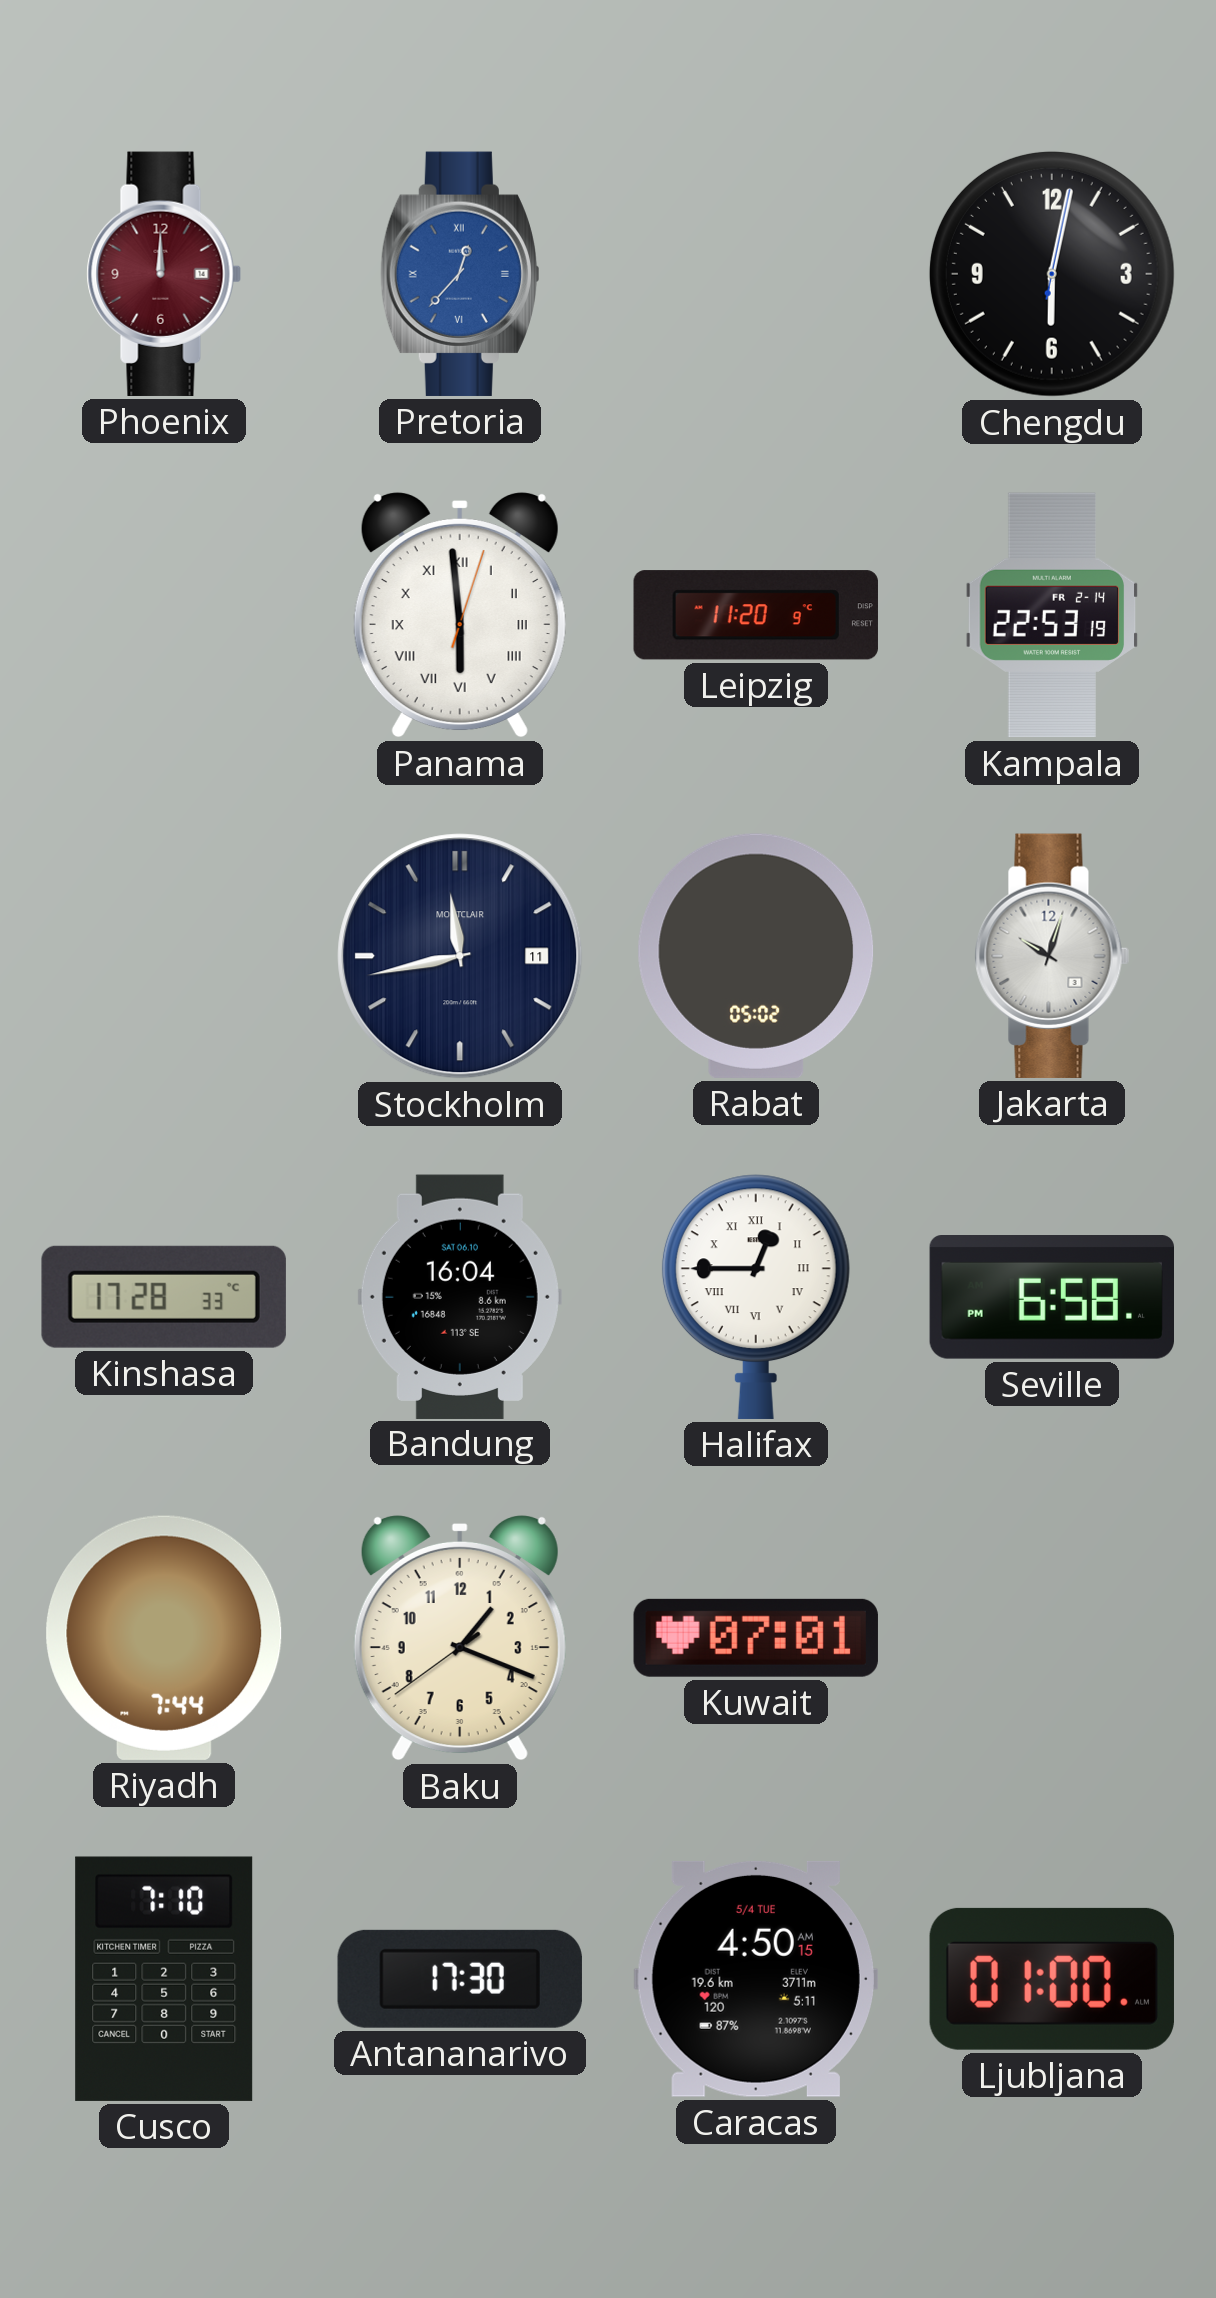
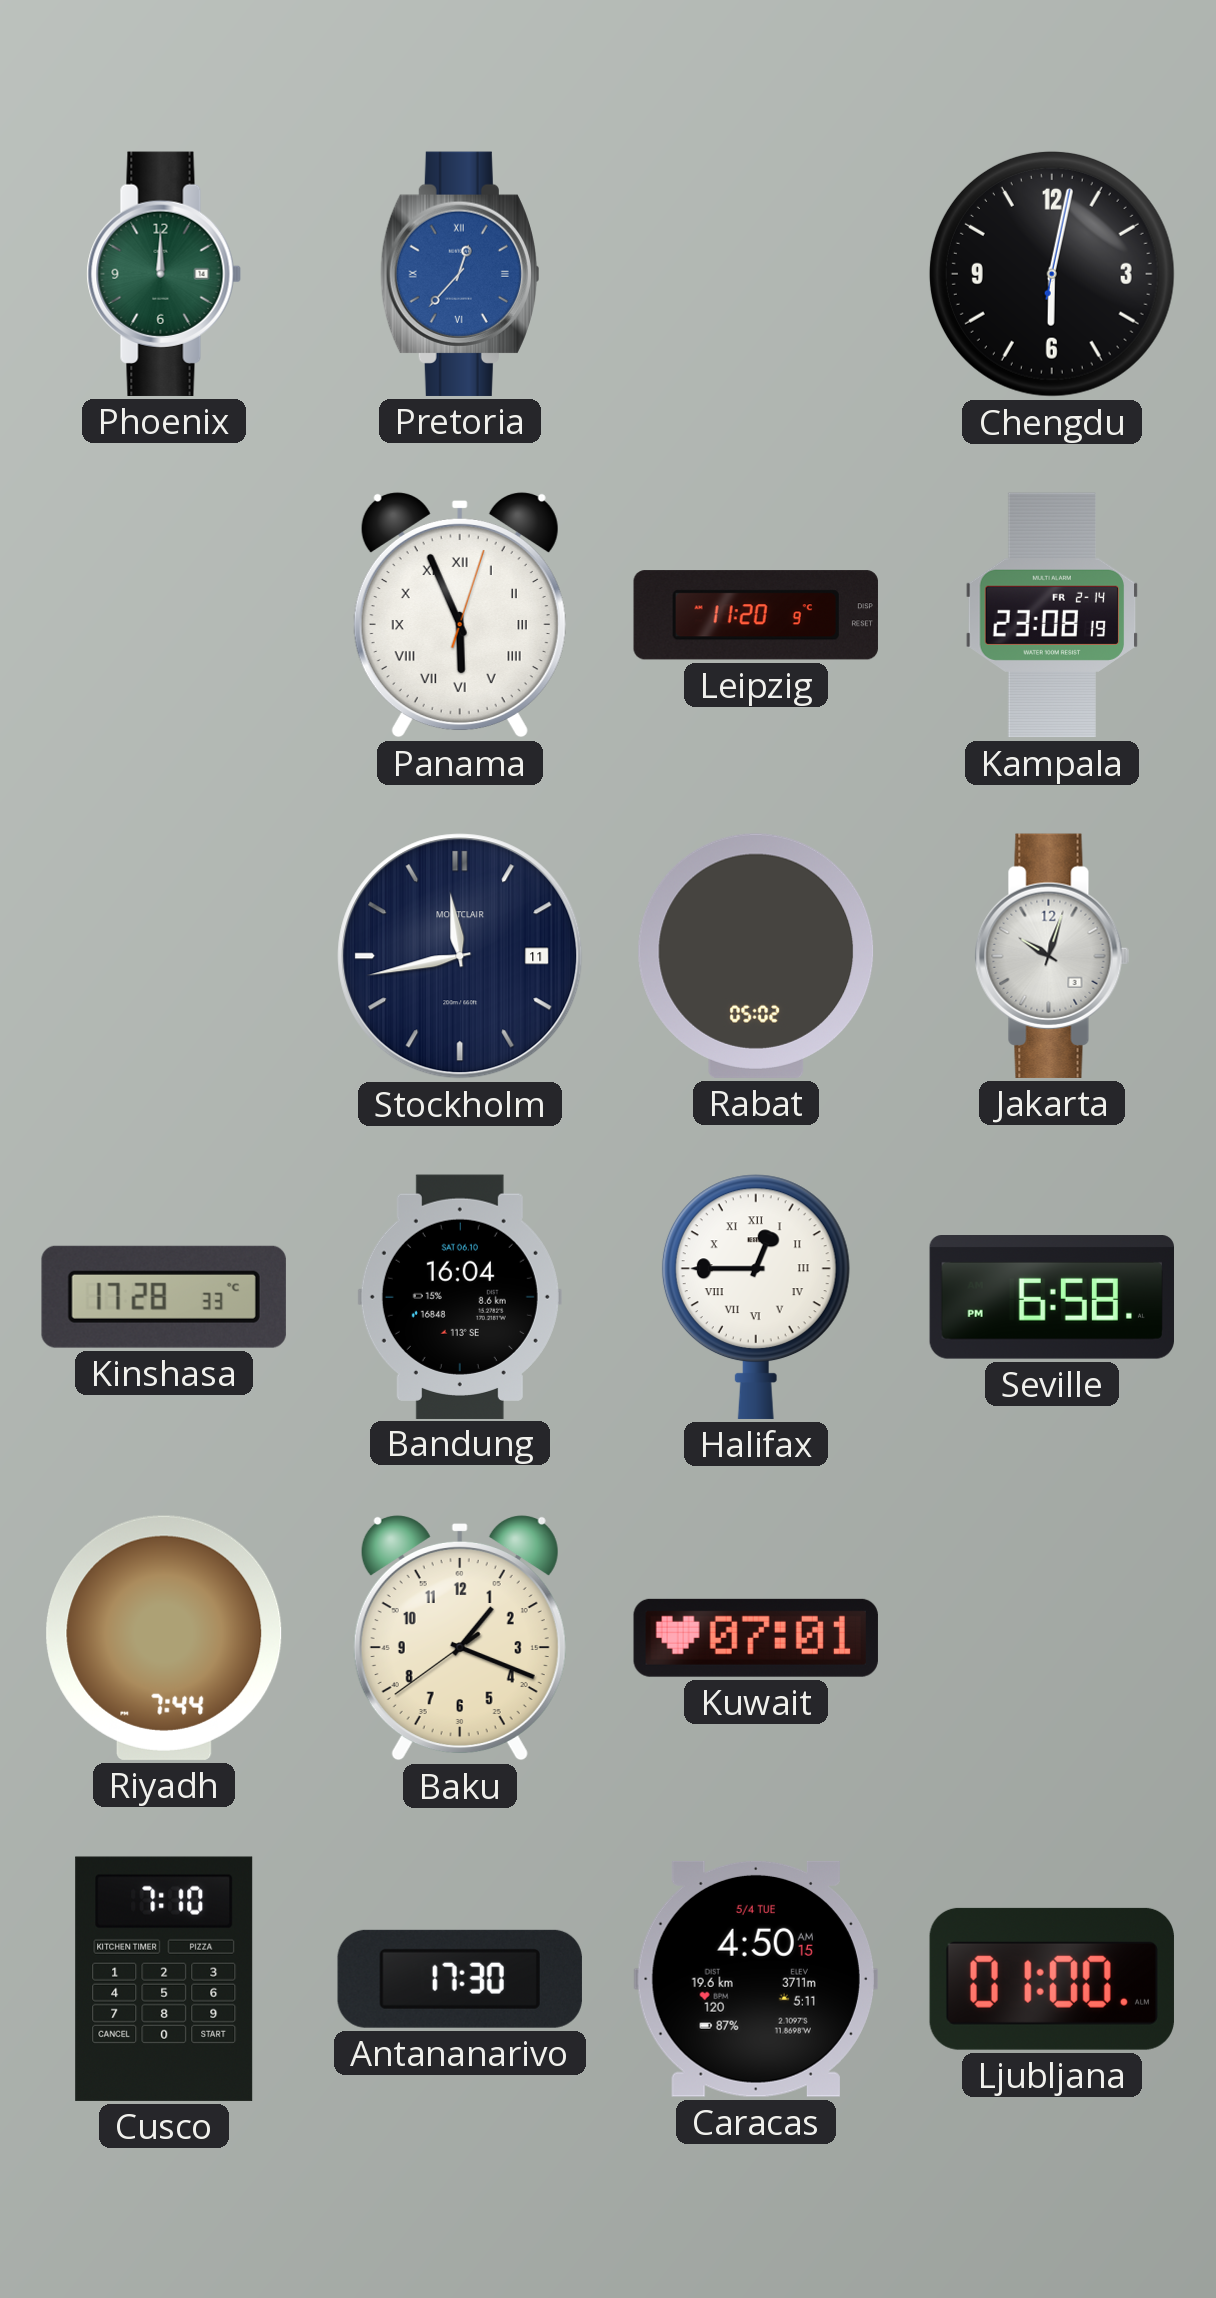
Phoenix dial: burgundy -> green
Panama: 5:59 -> 5:56
Kampala: 22:53 -> 23:08
